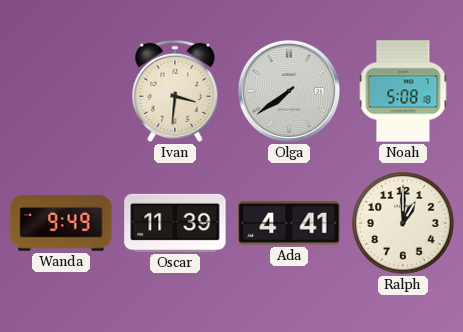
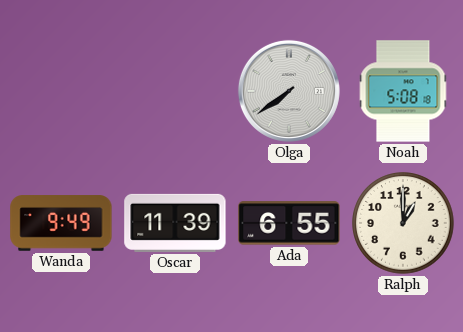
Ivan: 3:31 -> none
Ada: 4:41 -> 6:55
